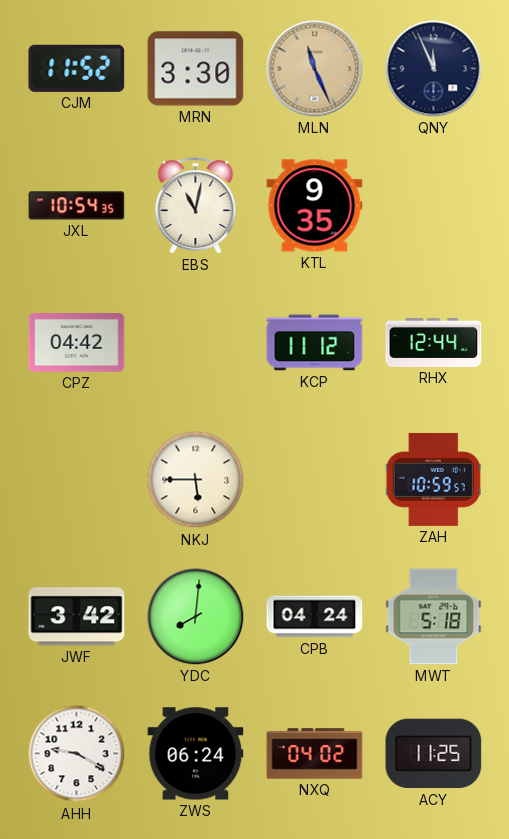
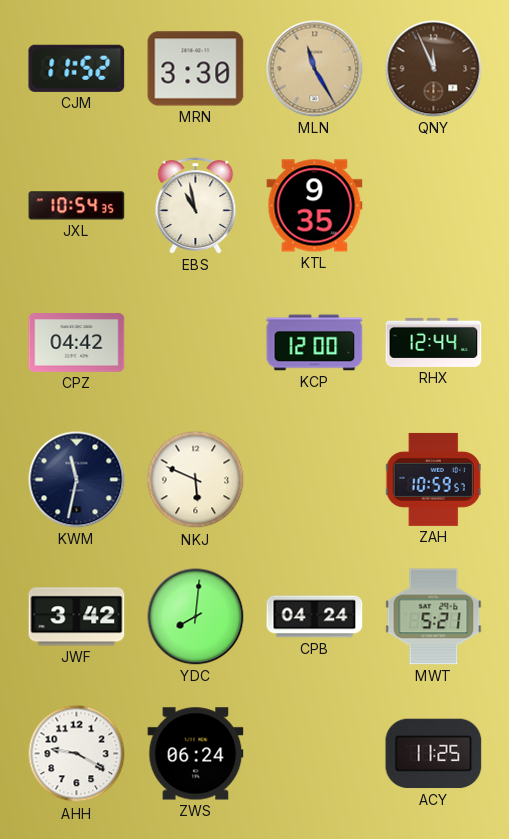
MLN: 11:26 -> 11:25
QNY dial: navy -> brown
EBS: 11:02 -> 10:58
KCP: 11:12 -> 12:00
KWM: none -> 11:32
NKJ: 5:45 -> 5:49
MWT: 5:18 -> 5:21
NXQ: 04:02 -> none
